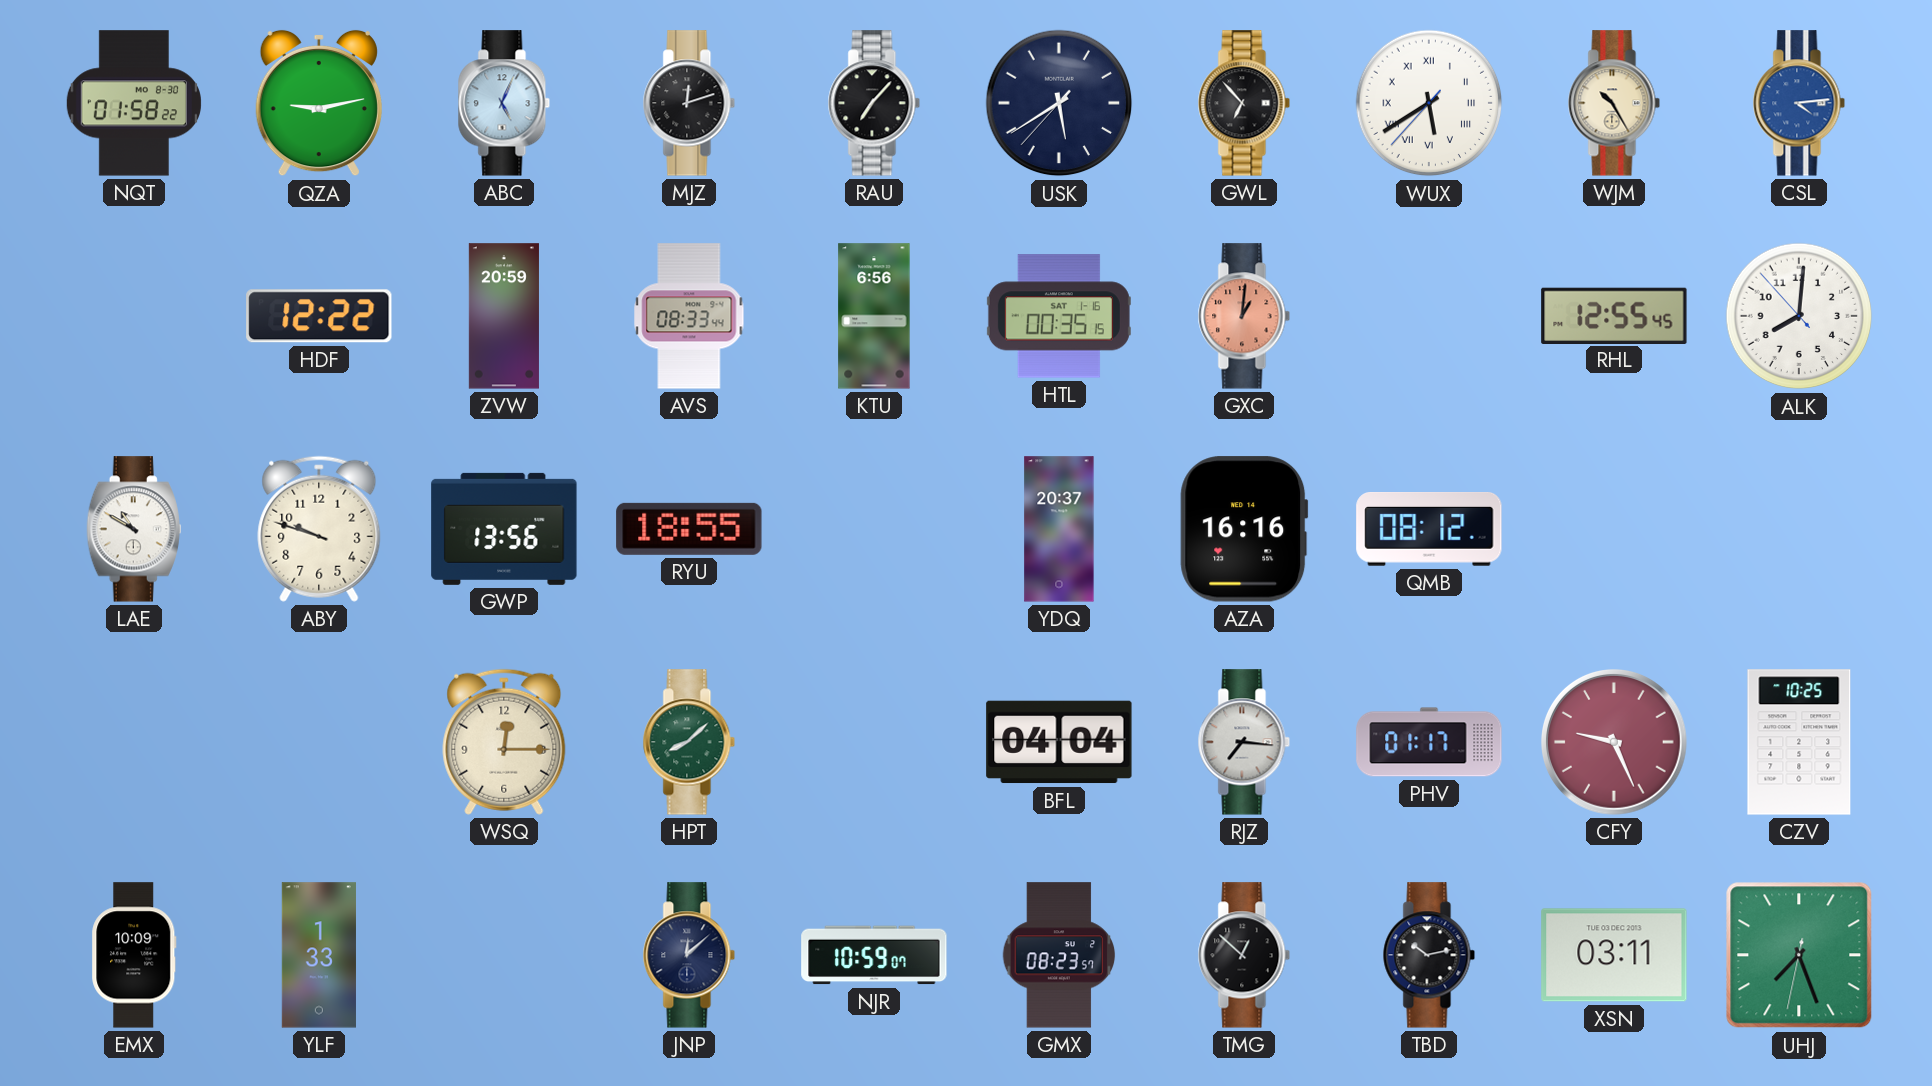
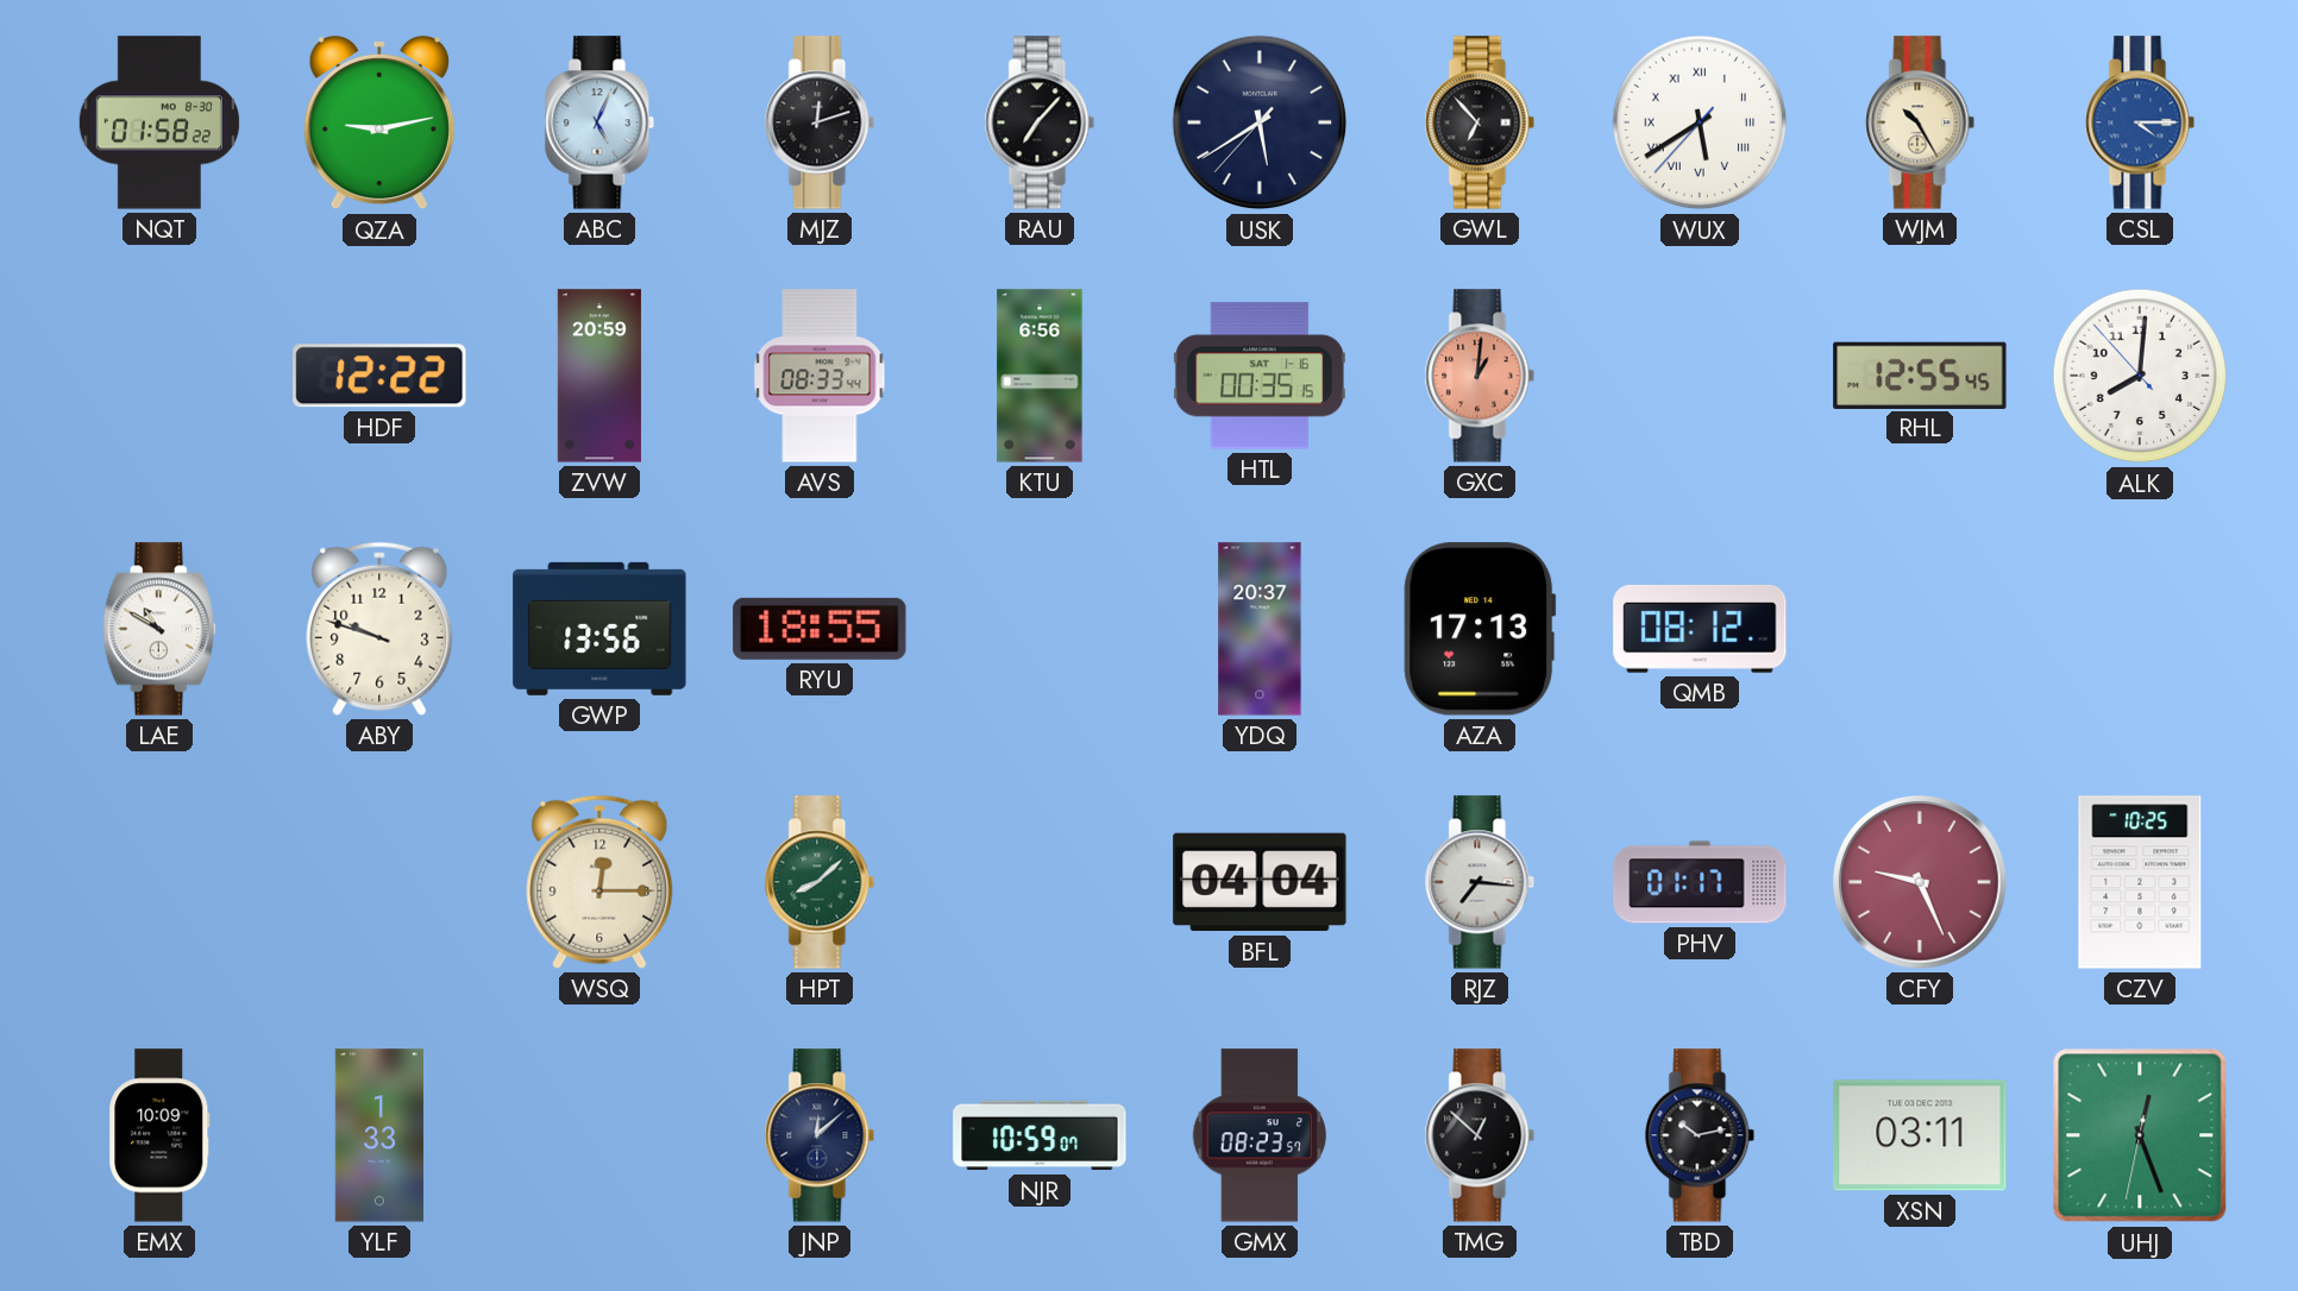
CSL: 4:14 -> 4:15
AZA: 16:16 -> 17:13
UHJ: 7:26 -> 12:26
